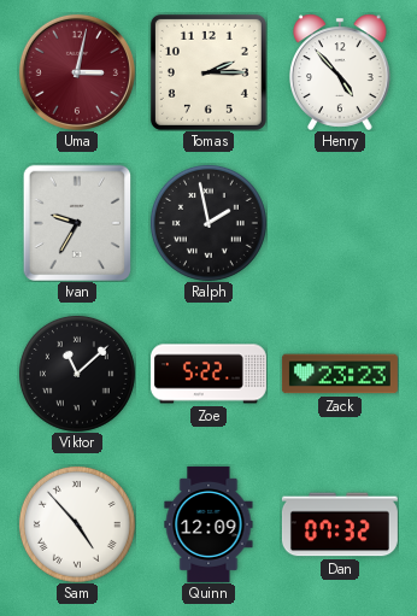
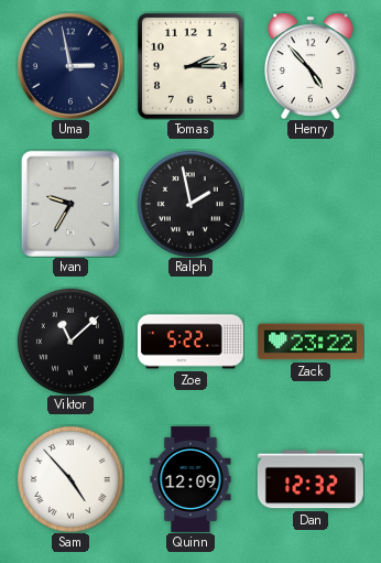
Uma: 3:02 -> 2:58
Uma dial: burgundy -> navy
Zack: 23:23 -> 23:22
Dan: 07:32 -> 12:32
